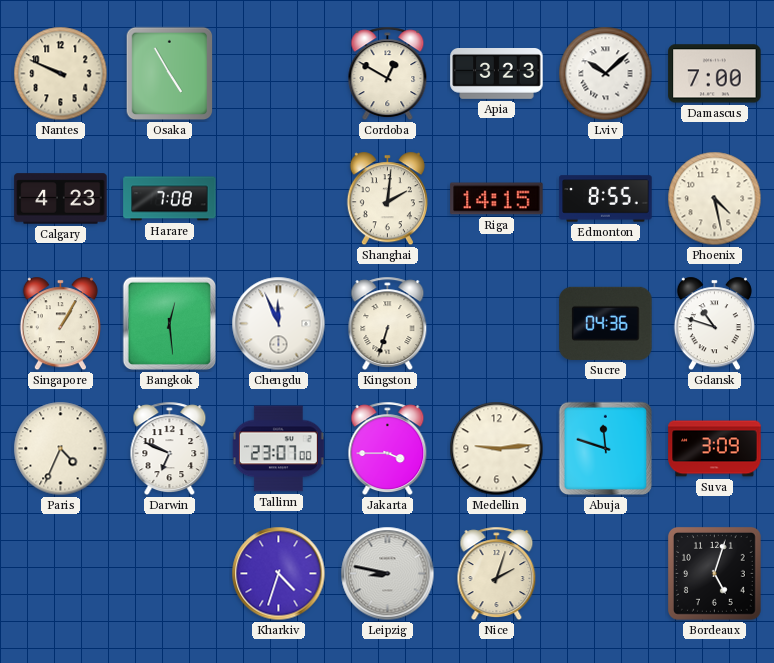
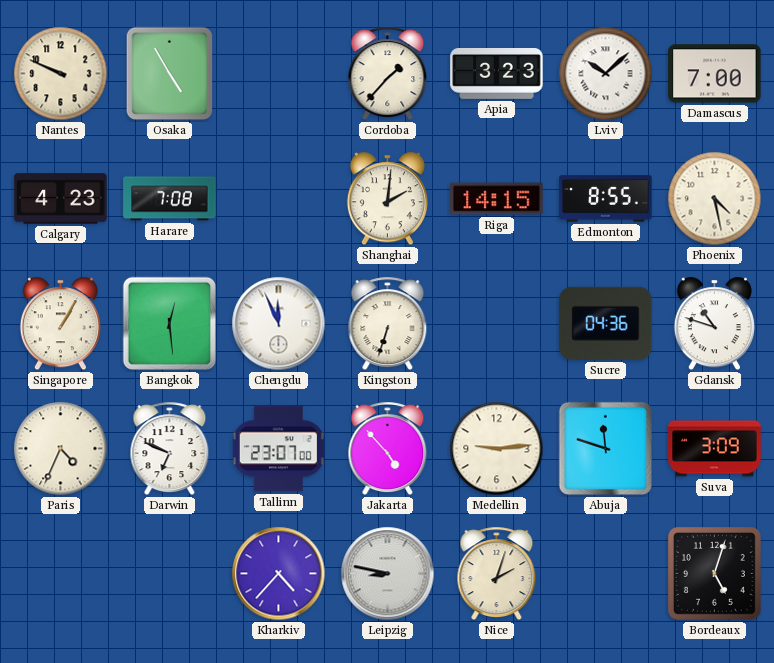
Cordoba: 12:50 -> 1:37
Jakarta: 3:45 -> 4:53
Kharkiv: 4:33 -> 4:37
